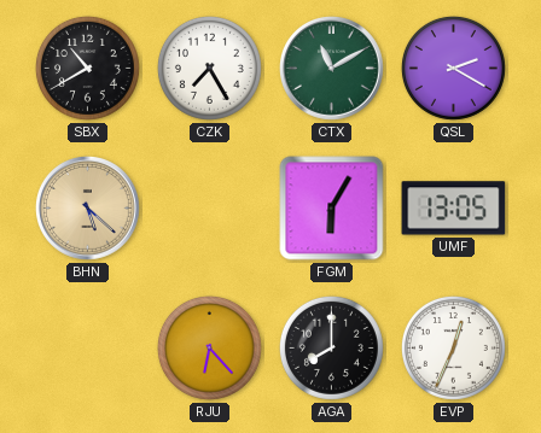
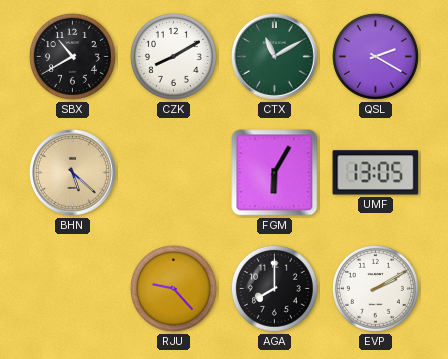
CZK: 7:25 -> 8:10
RJU: 6:23 -> 9:23
EVP: 12:34 -> 2:10
